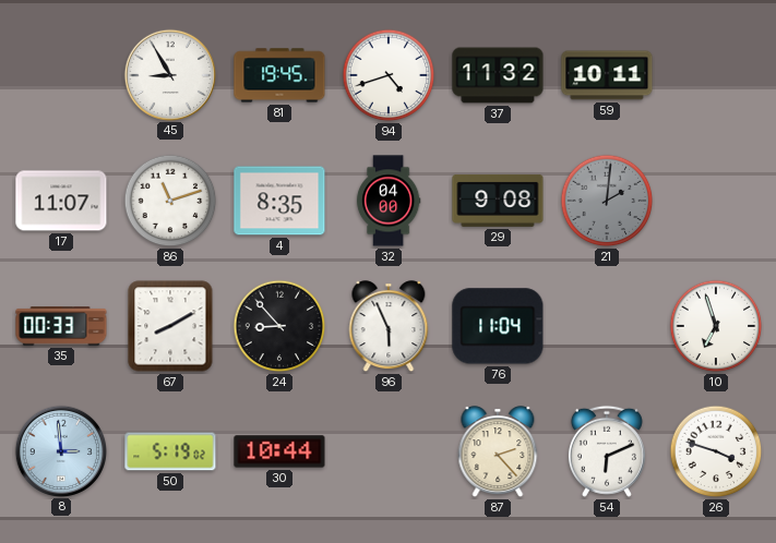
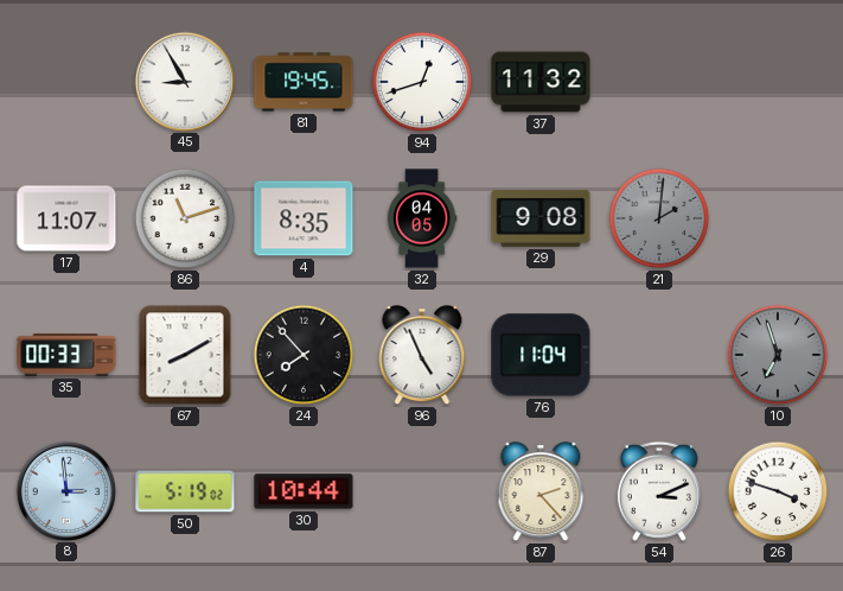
94: 4:42 -> 12:42
59: 10:11 -> none
32: 04:00 -> 04:05
24: 8:53 -> 7:53
96: 5:56 -> 4:56
10 dial: white -> grey
54: 6:11 -> 3:11
